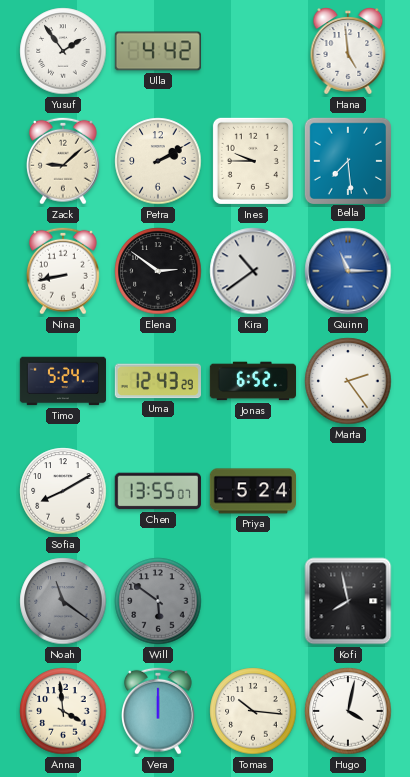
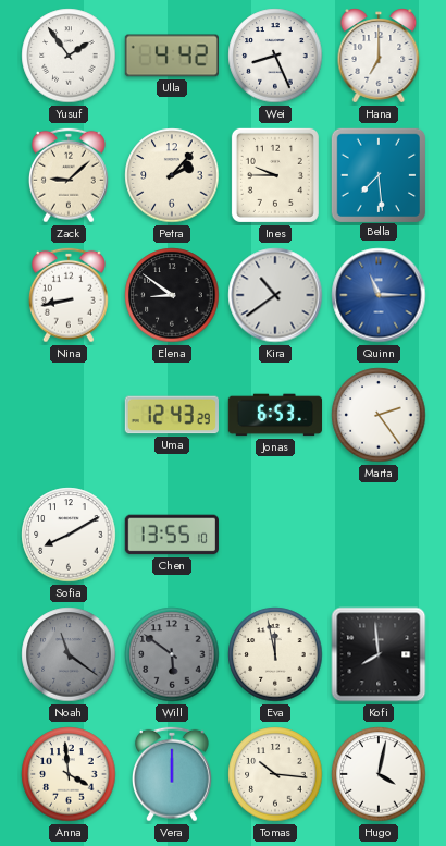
Wei: none -> 8:26
Hana: 4:59 -> 7:00
Petra: 2:10 -> 2:07
Elena: 2:51 -> 8:51
Timo: 5:24 -> none
Jonas: 6:52 -> 6:53
Chen: 13:55:07 -> 13:55:10
Priya: 5:24 -> none
Eva: none -> 11:58
Kofi: 7:58 -> 7:59
